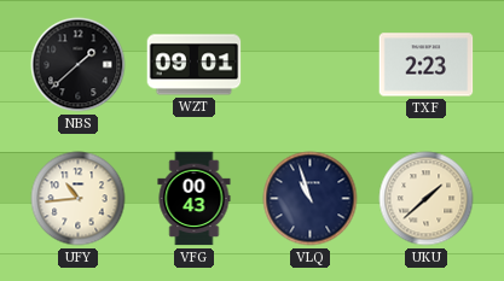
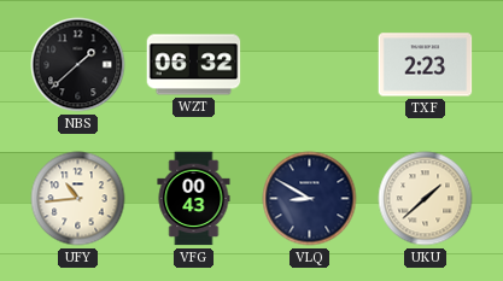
WZT: 09:01 -> 06:32
VLQ: 10:57 -> 8:50
